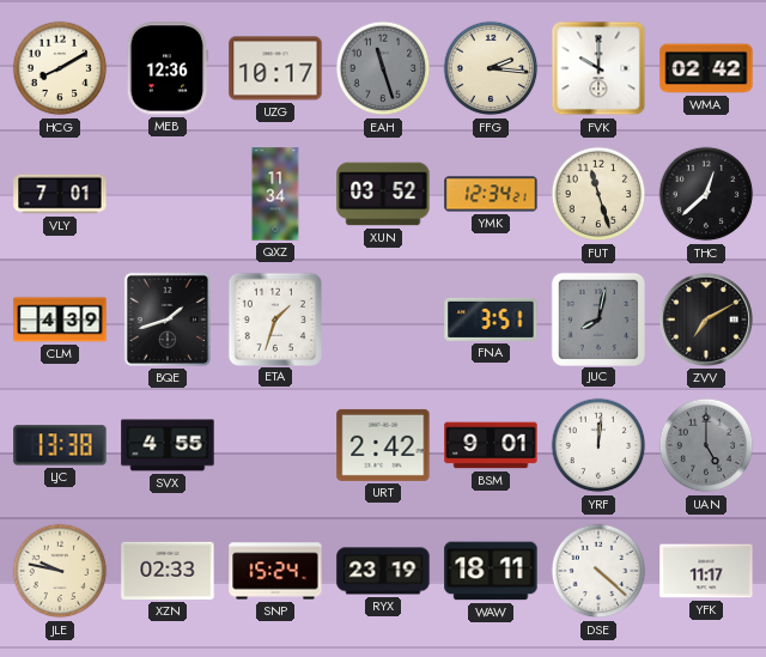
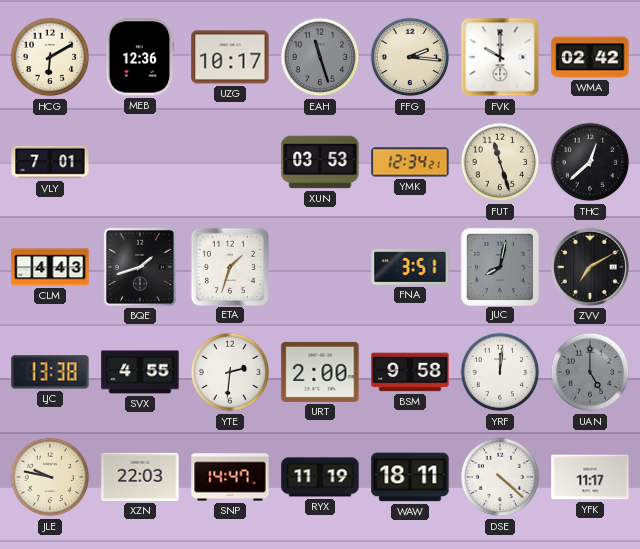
HCG: 8:10 -> 6:10
QXZ: 11:34 -> none
XUN: 03:52 -> 03:53
CLM: 4:39 -> 4:43
YTE: none -> 2:31
URT: 2:42 -> 2:00
BSM: 9:01 -> 9:58
XZN: 02:33 -> 22:03
SNP: 15:24 -> 14:47
RYX: 23:19 -> 11:19
